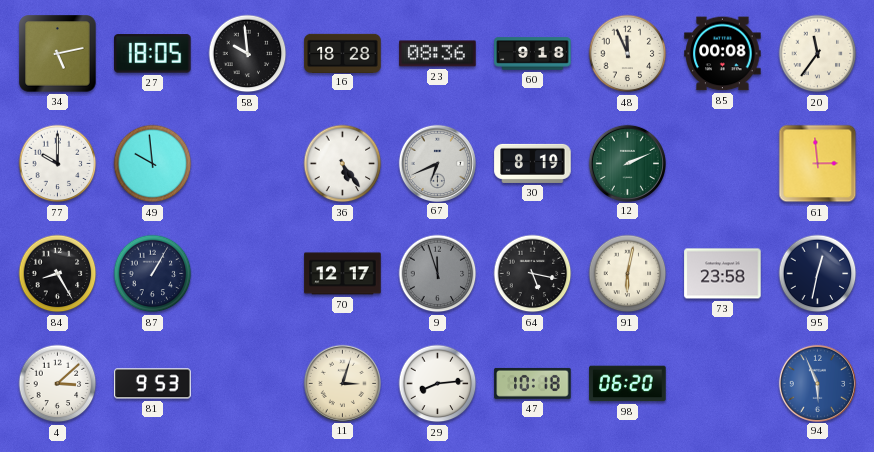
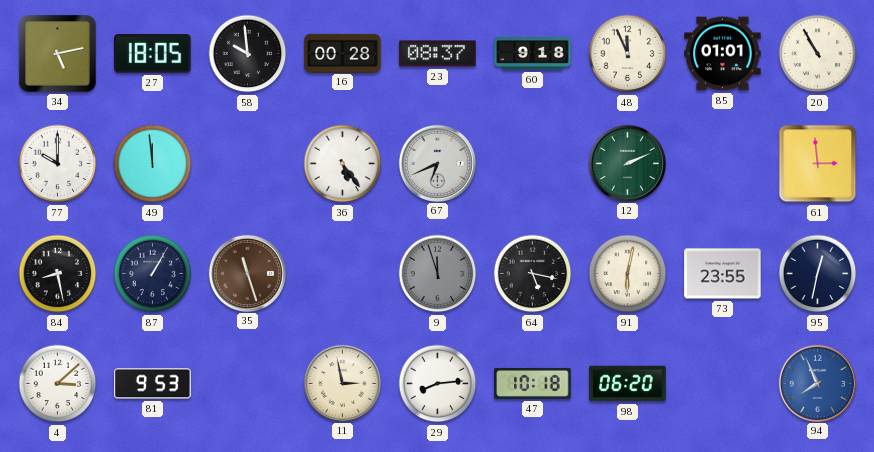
16: 18:28 -> 00:28
23: 08:36 -> 08:37
85: 00:08 -> 01:01
20: 11:36 -> 10:55
49: 9:59 -> 11:59
30: 8:19 -> none
84: 8:25 -> 8:28
35: none -> 11:27
70: 12:17 -> none
73: 23:58 -> 23:55
11: 3:03 -> 2:58
94: 5:56 -> 7:56
